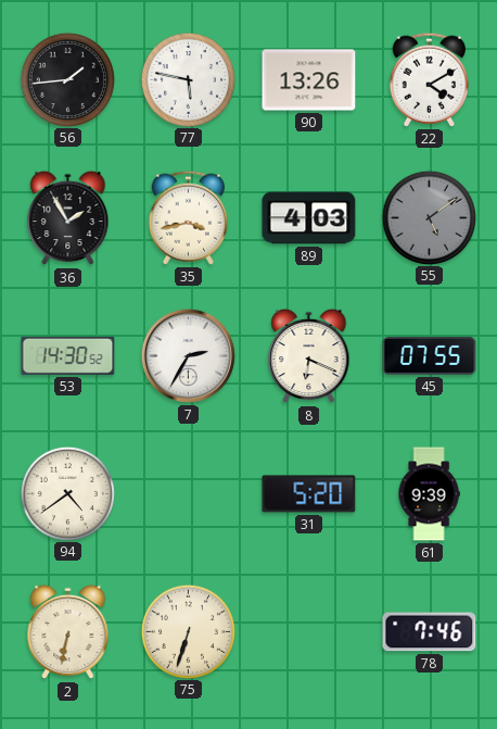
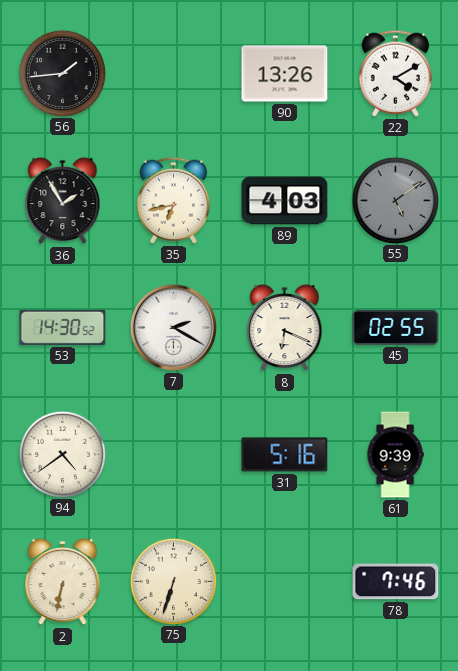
77: 5:47 -> none
35: 3:43 -> 6:43
7: 2:35 -> 2:20
45: 07:55 -> 02:55
31: 5:20 -> 5:16
